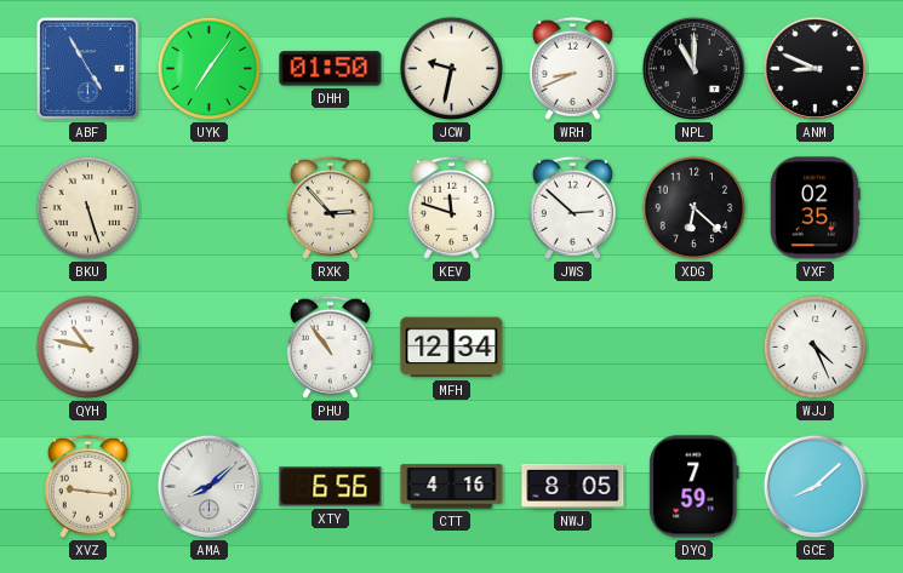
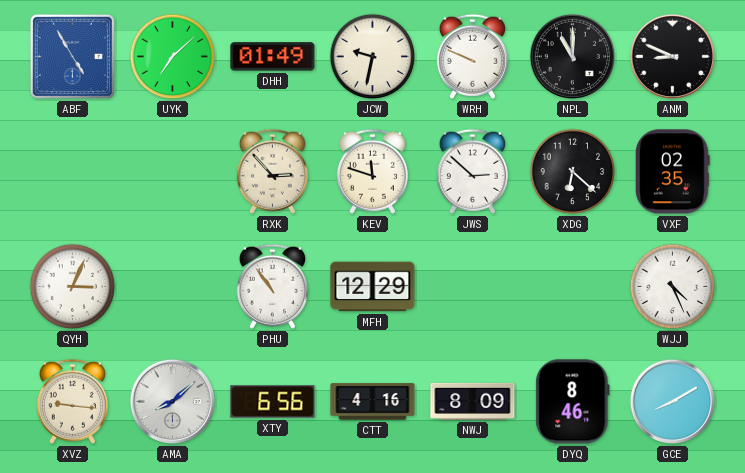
UYK: 7:06 -> 7:08
DHH: 01:50 -> 01:49
WRH: 8:41 -> 9:49
BKU: 5:27 -> none
QYH: 10:47 -> 3:04
MFH: 12:34 -> 12:29
NWJ: 8:05 -> 8:09
DYQ: 7:59 -> 8:46
GCE: 8:08 -> 8:10
